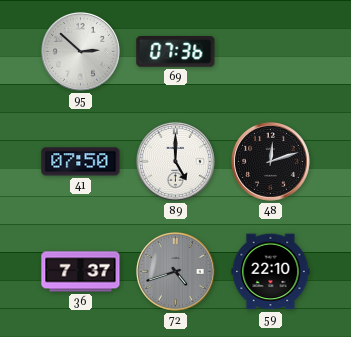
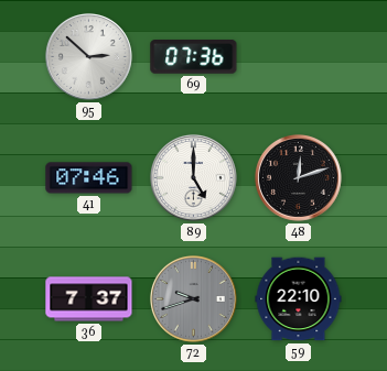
41: 07:50 -> 07:46
72: 4:42 -> 9:42
